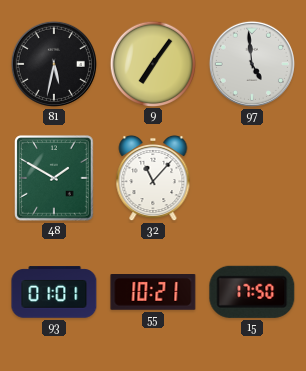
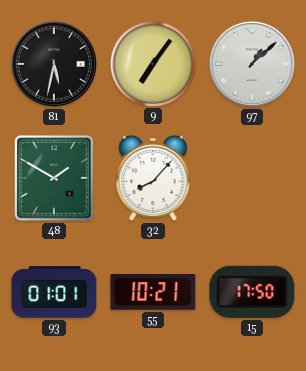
97: 4:59 -> 1:08
32: 11:07 -> 8:07
